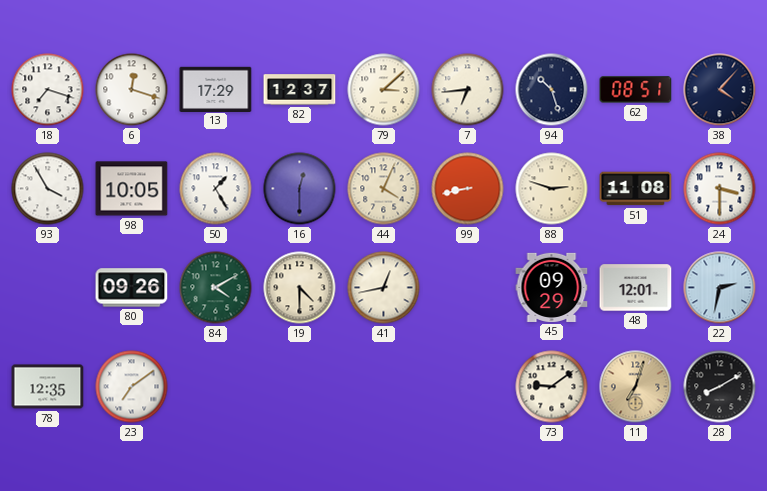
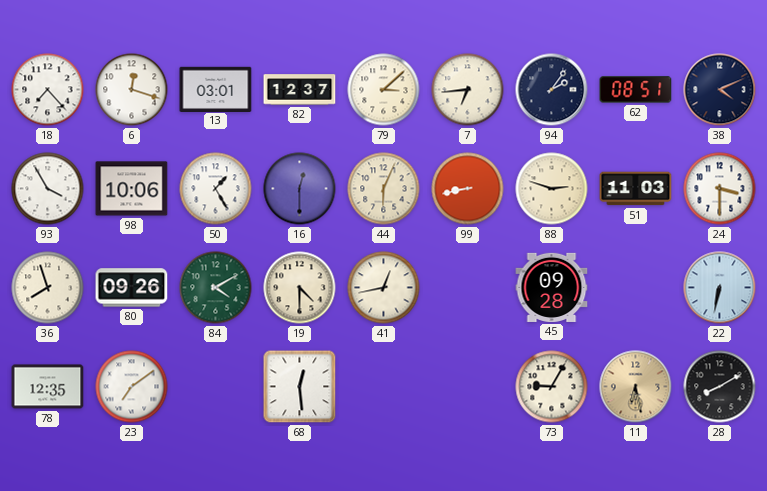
18: 7:18 -> 7:23
13: 17:29 -> 03:01
94: 10:27 -> 2:06
38: 4:07 -> 4:11
98: 10:05 -> 10:06
44: 4:04 -> 6:04
51: 11:08 -> 11:03
36: none -> 7:57
45: 09:29 -> 09:28
48: 12:01 -> none
22: 2:32 -> 6:32
68: none -> 12:29
73: 9:09 -> 9:05
11: 7:03 -> 6:28
